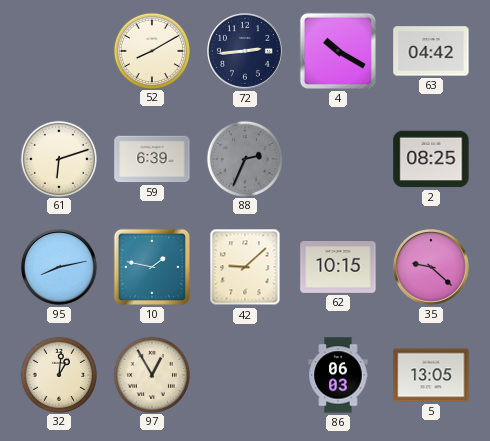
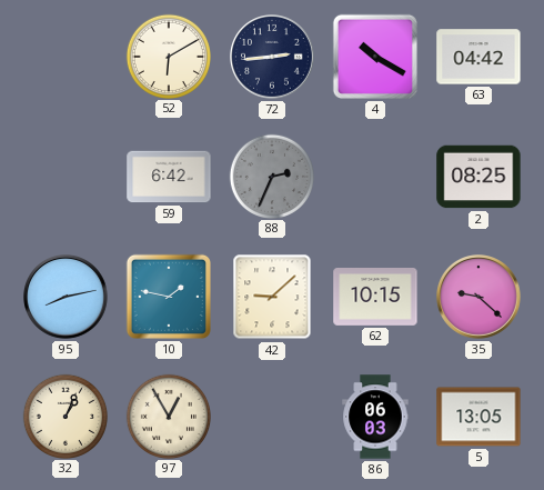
52: 8:10 -> 6:10
61: 6:12 -> none
59: 6:39 -> 6:42
32: 1:01 -> 1:04
